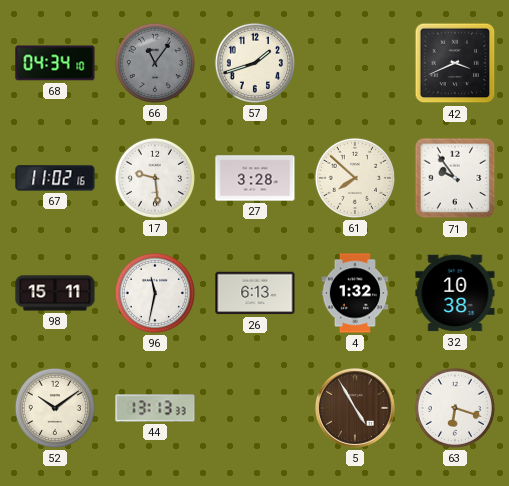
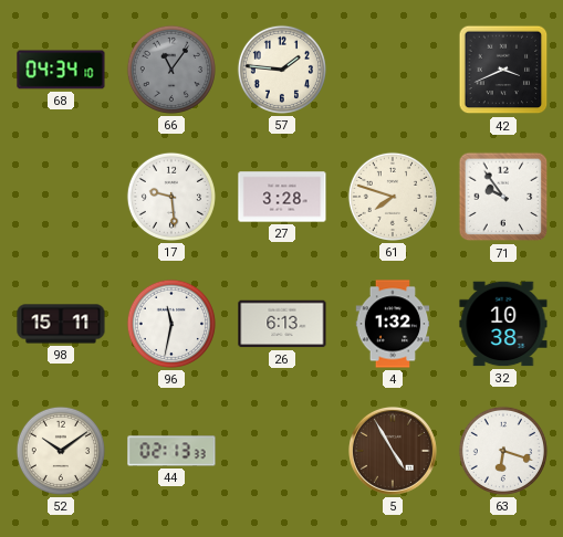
57: 1:42 -> 1:46
67: 11:02 -> none
61: 7:52 -> 7:48
44: 13:13 -> 02:13
